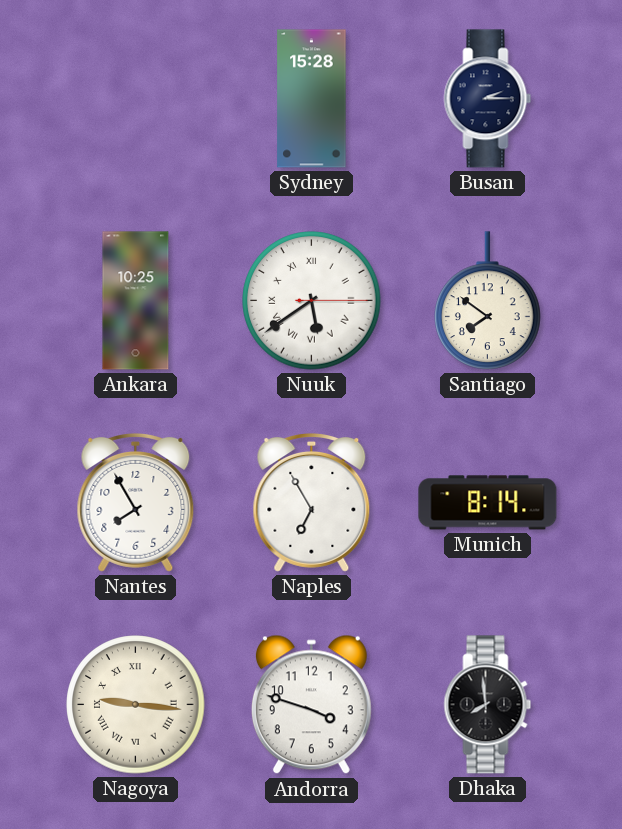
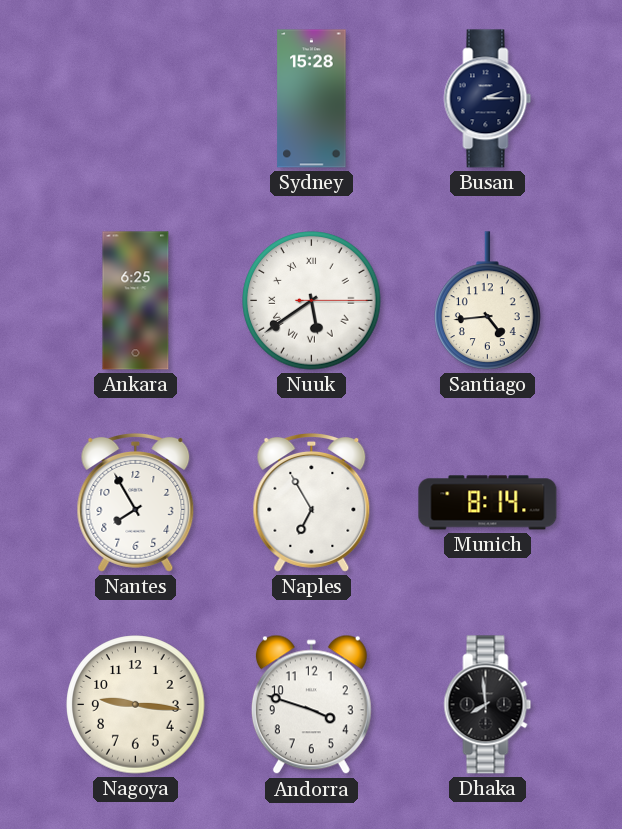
Ankara: 10:25 -> 6:25
Santiago: 7:51 -> 4:44
Nagoya numerals: Roman -> Arabic
